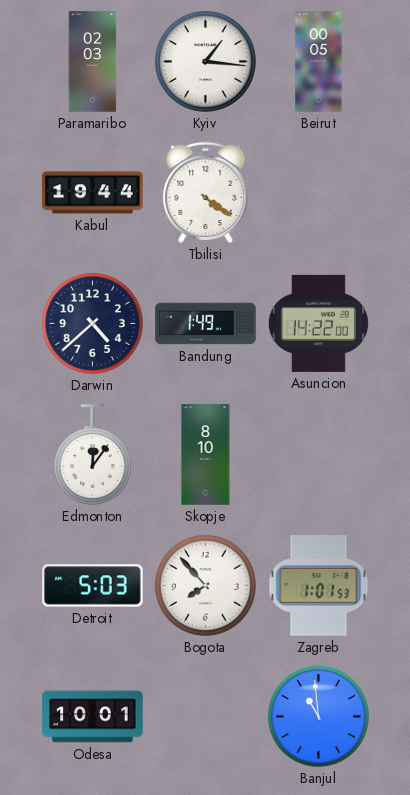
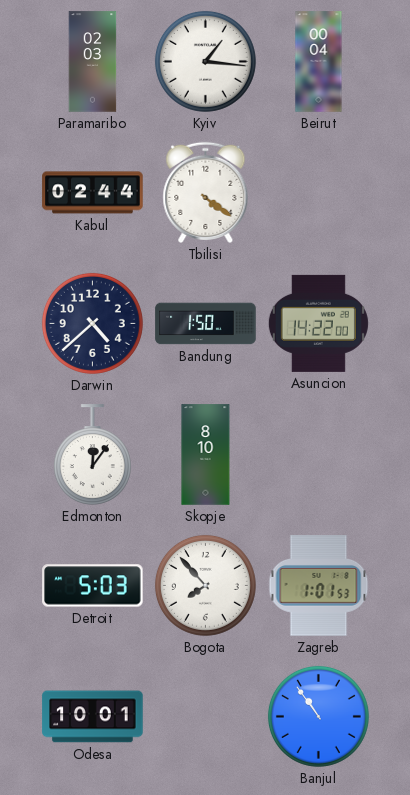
Beirut: 00:05 -> 00:04
Kabul: 19:44 -> 02:44
Bandung: 1:49 -> 1:50
Banjul: 10:59 -> 10:54
